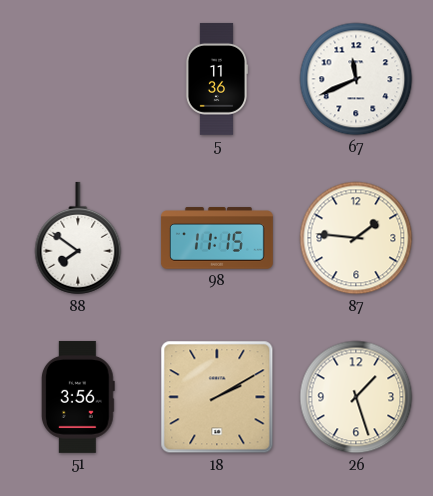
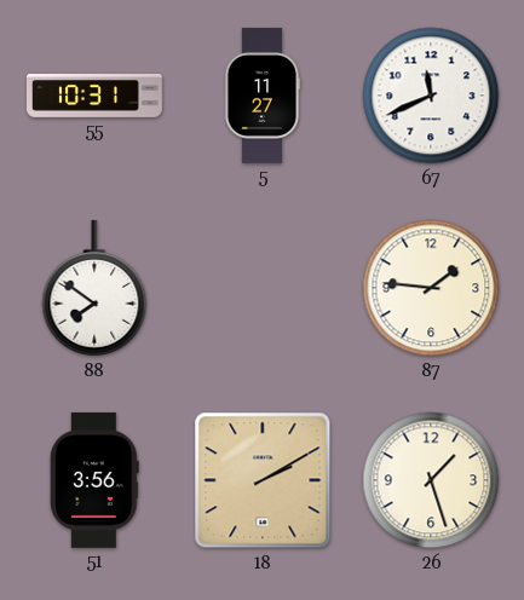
55: none -> 10:31
5: 11:36 -> 11:27
98: 11:15 -> none
